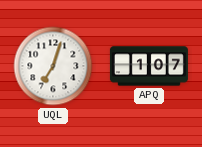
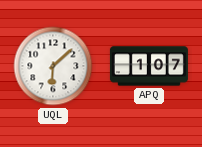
UQL: 7:03 -> 6:08
